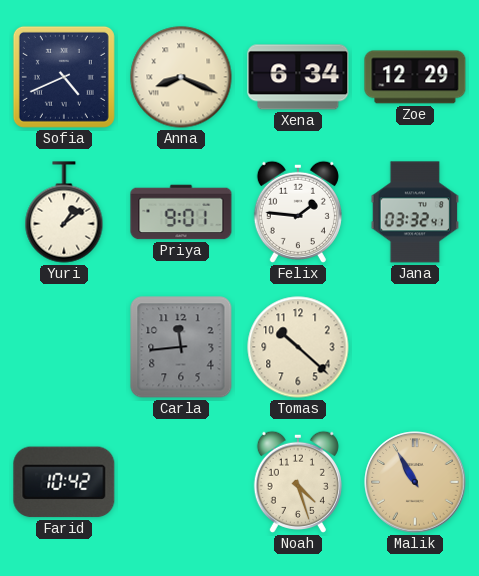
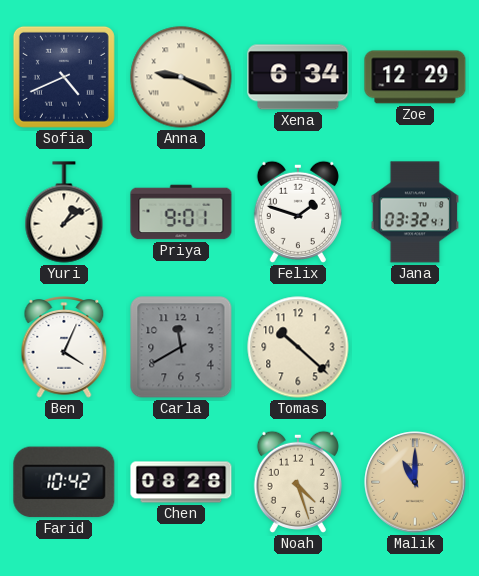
Anna: 8:19 -> 9:19
Felix: 1:46 -> 1:48
Ben: none -> 4:04
Carla: 11:44 -> 11:40
Chen: none -> 08:28
Malik: 10:55 -> 11:00
